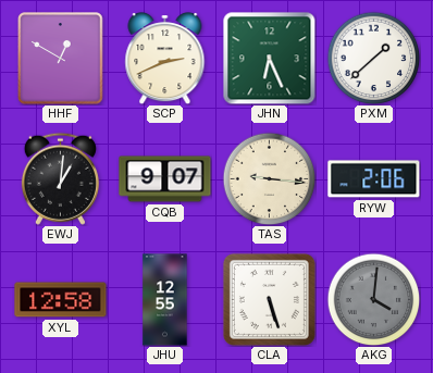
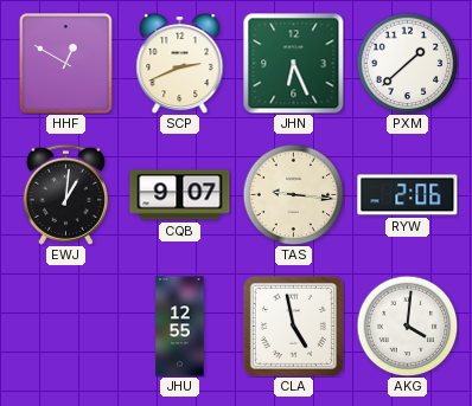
XYL: 12:58 -> none
CLA: 5:27 -> 4:58
AKG dial: grey -> white
